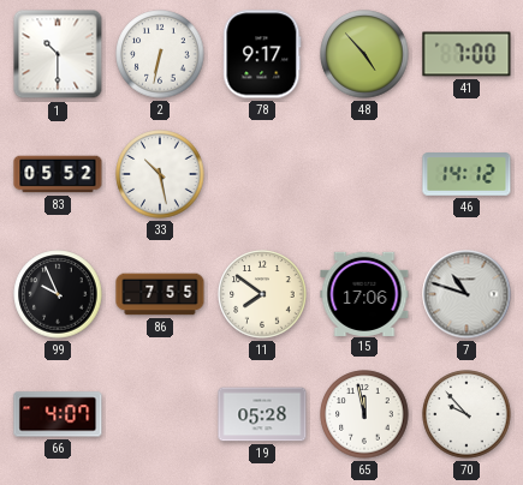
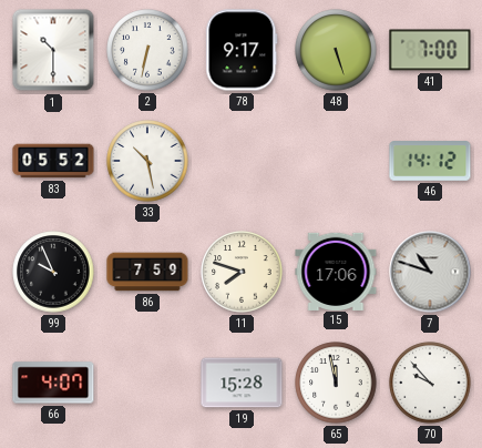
48: 4:53 -> 5:27
86: 7:55 -> 7:59
11: 7:51 -> 7:48
19: 05:28 -> 15:28
